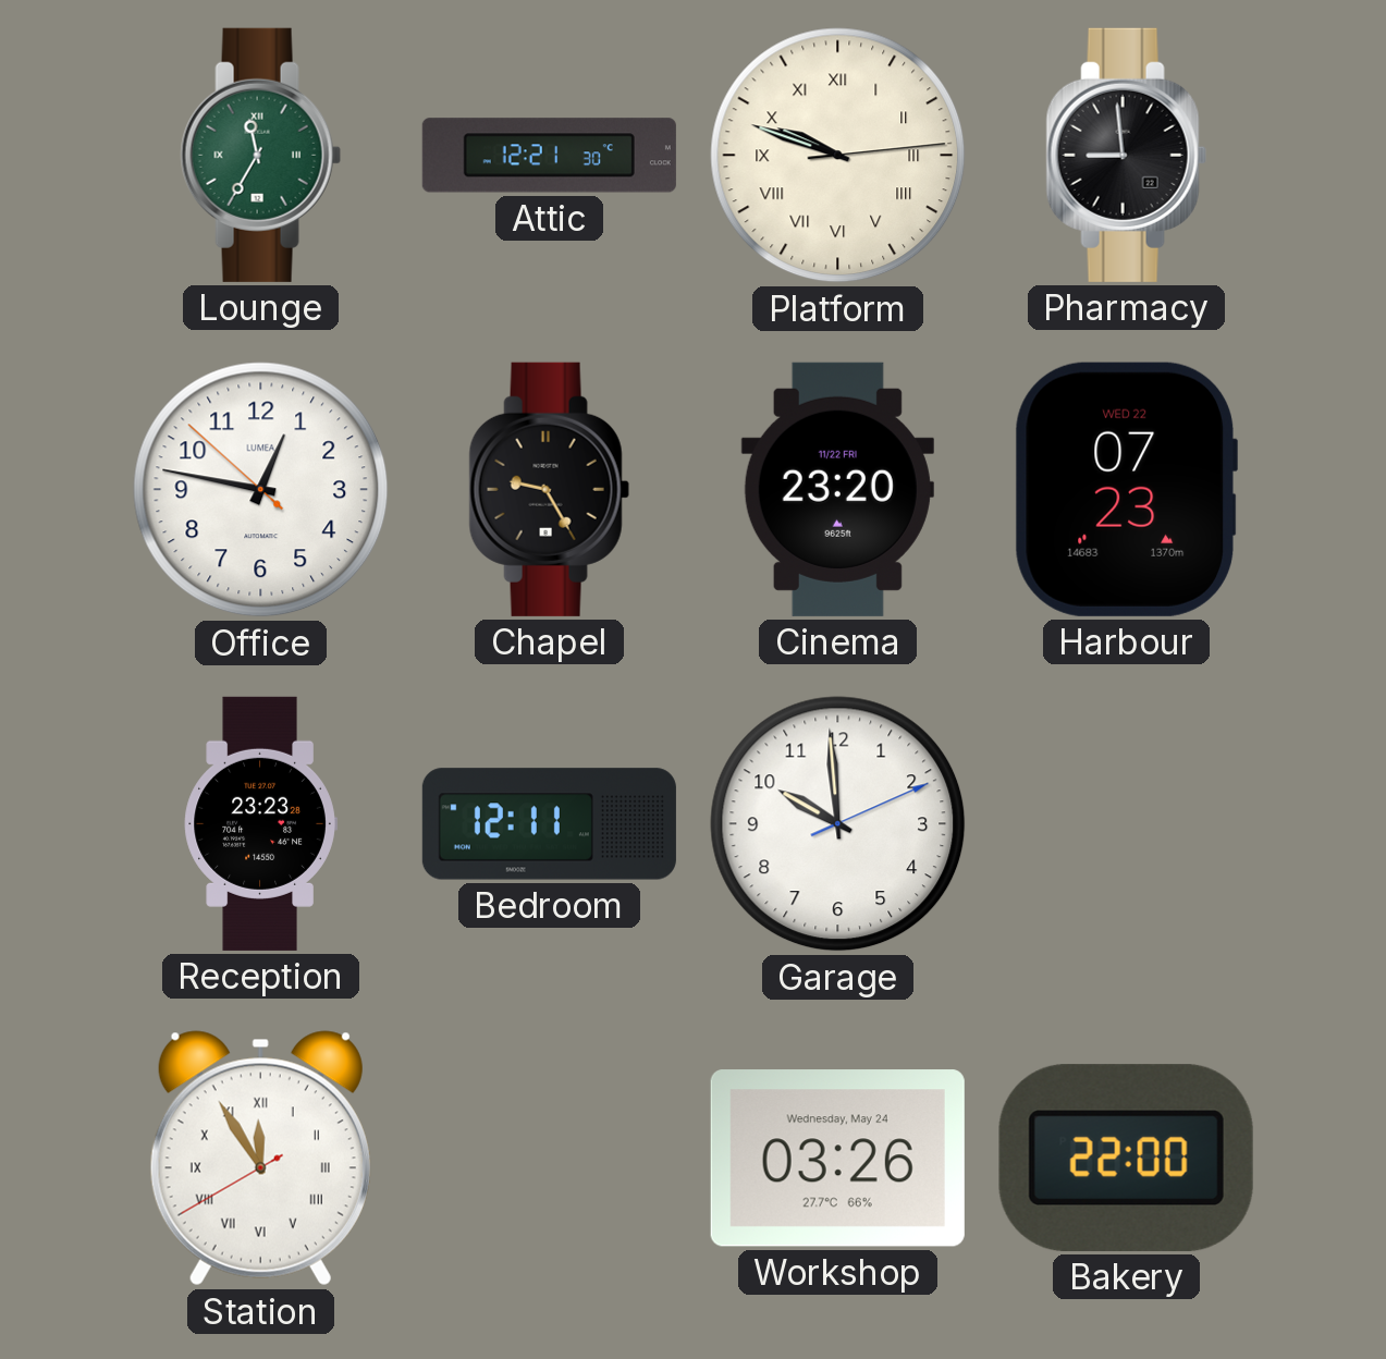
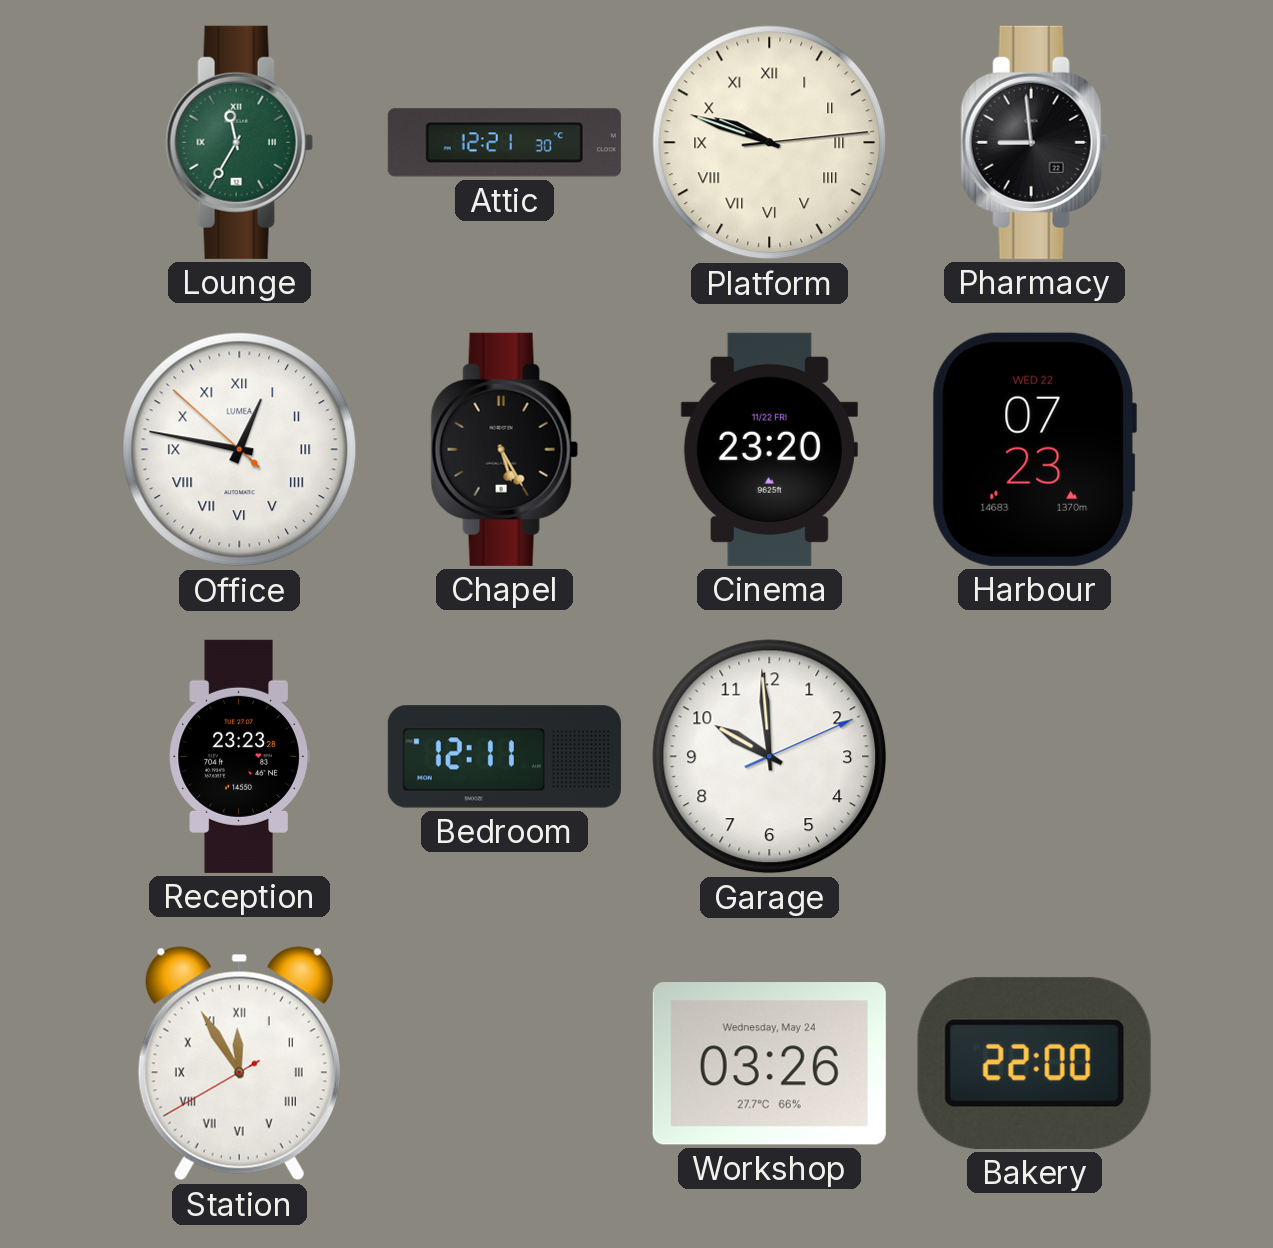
Office numerals: Arabic -> Roman
Chapel: 9:25 -> 5:25
